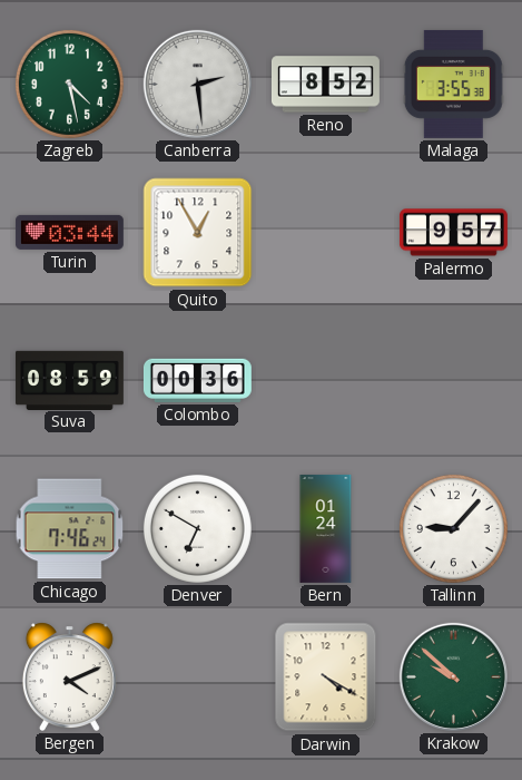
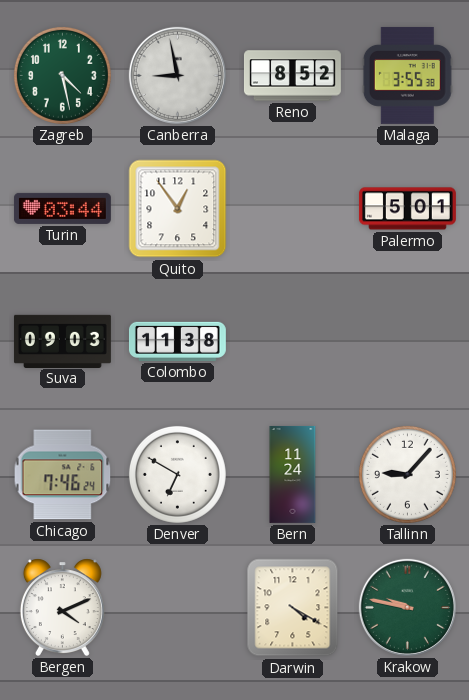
Canberra: 2:29 -> 8:58
Quito: 12:55 -> 12:54
Palermo: 9:57 -> 5:01
Suva: 08:59 -> 09:03
Colombo: 00:36 -> 11:38
Bern: 01:24 -> 11:24
Krakow: 9:52 -> 9:47
